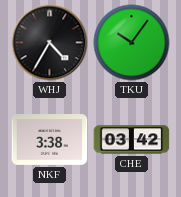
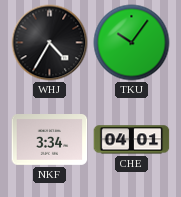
NKF: 3:38 -> 3:34
CHE: 03:42 -> 04:01
